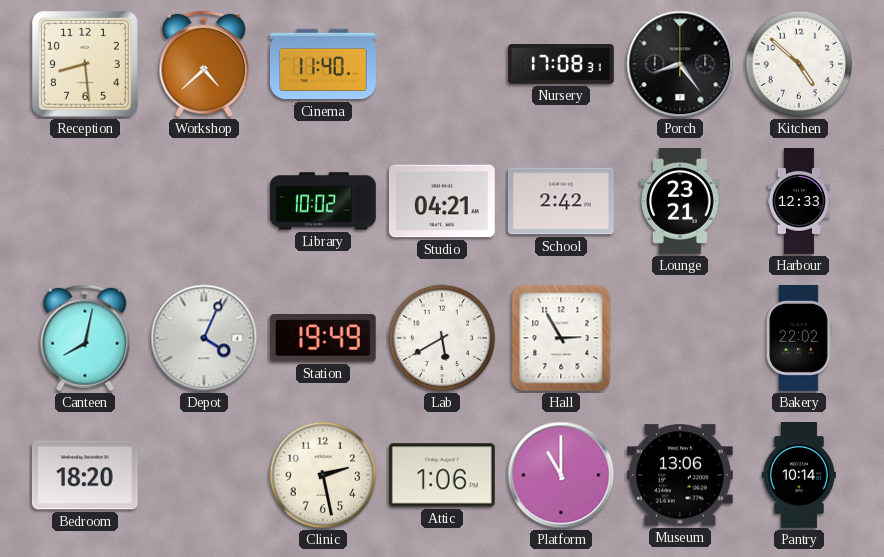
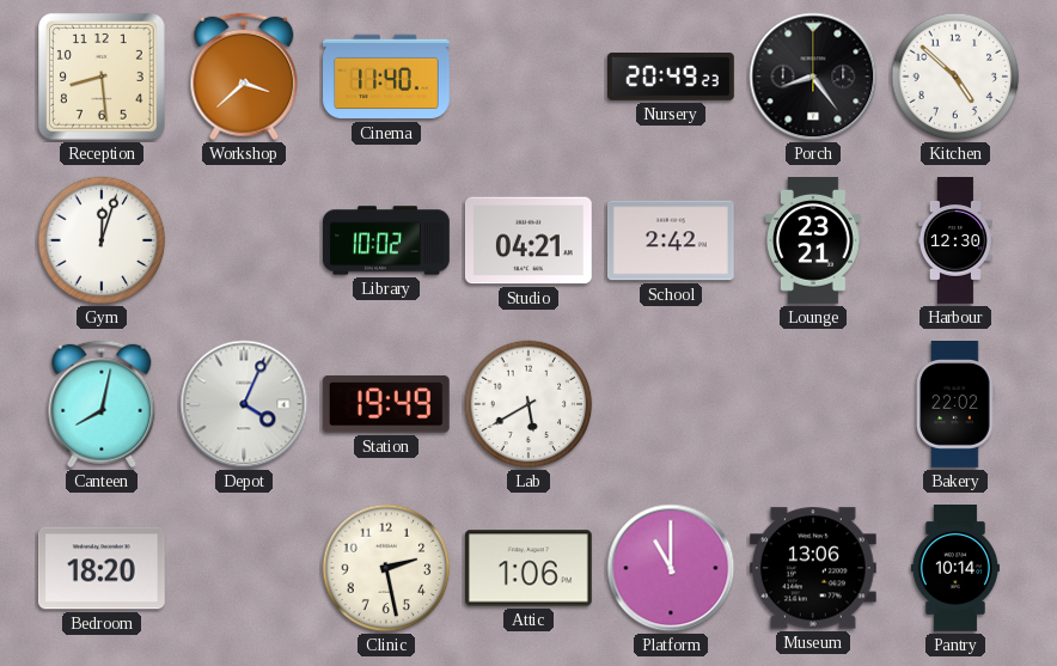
Workshop: 4:38 -> 3:38
Nursery: 17:08 -> 20:49
Gym: none -> 12:03
Harbour: 12:33 -> 12:30
Hall: 2:55 -> none
